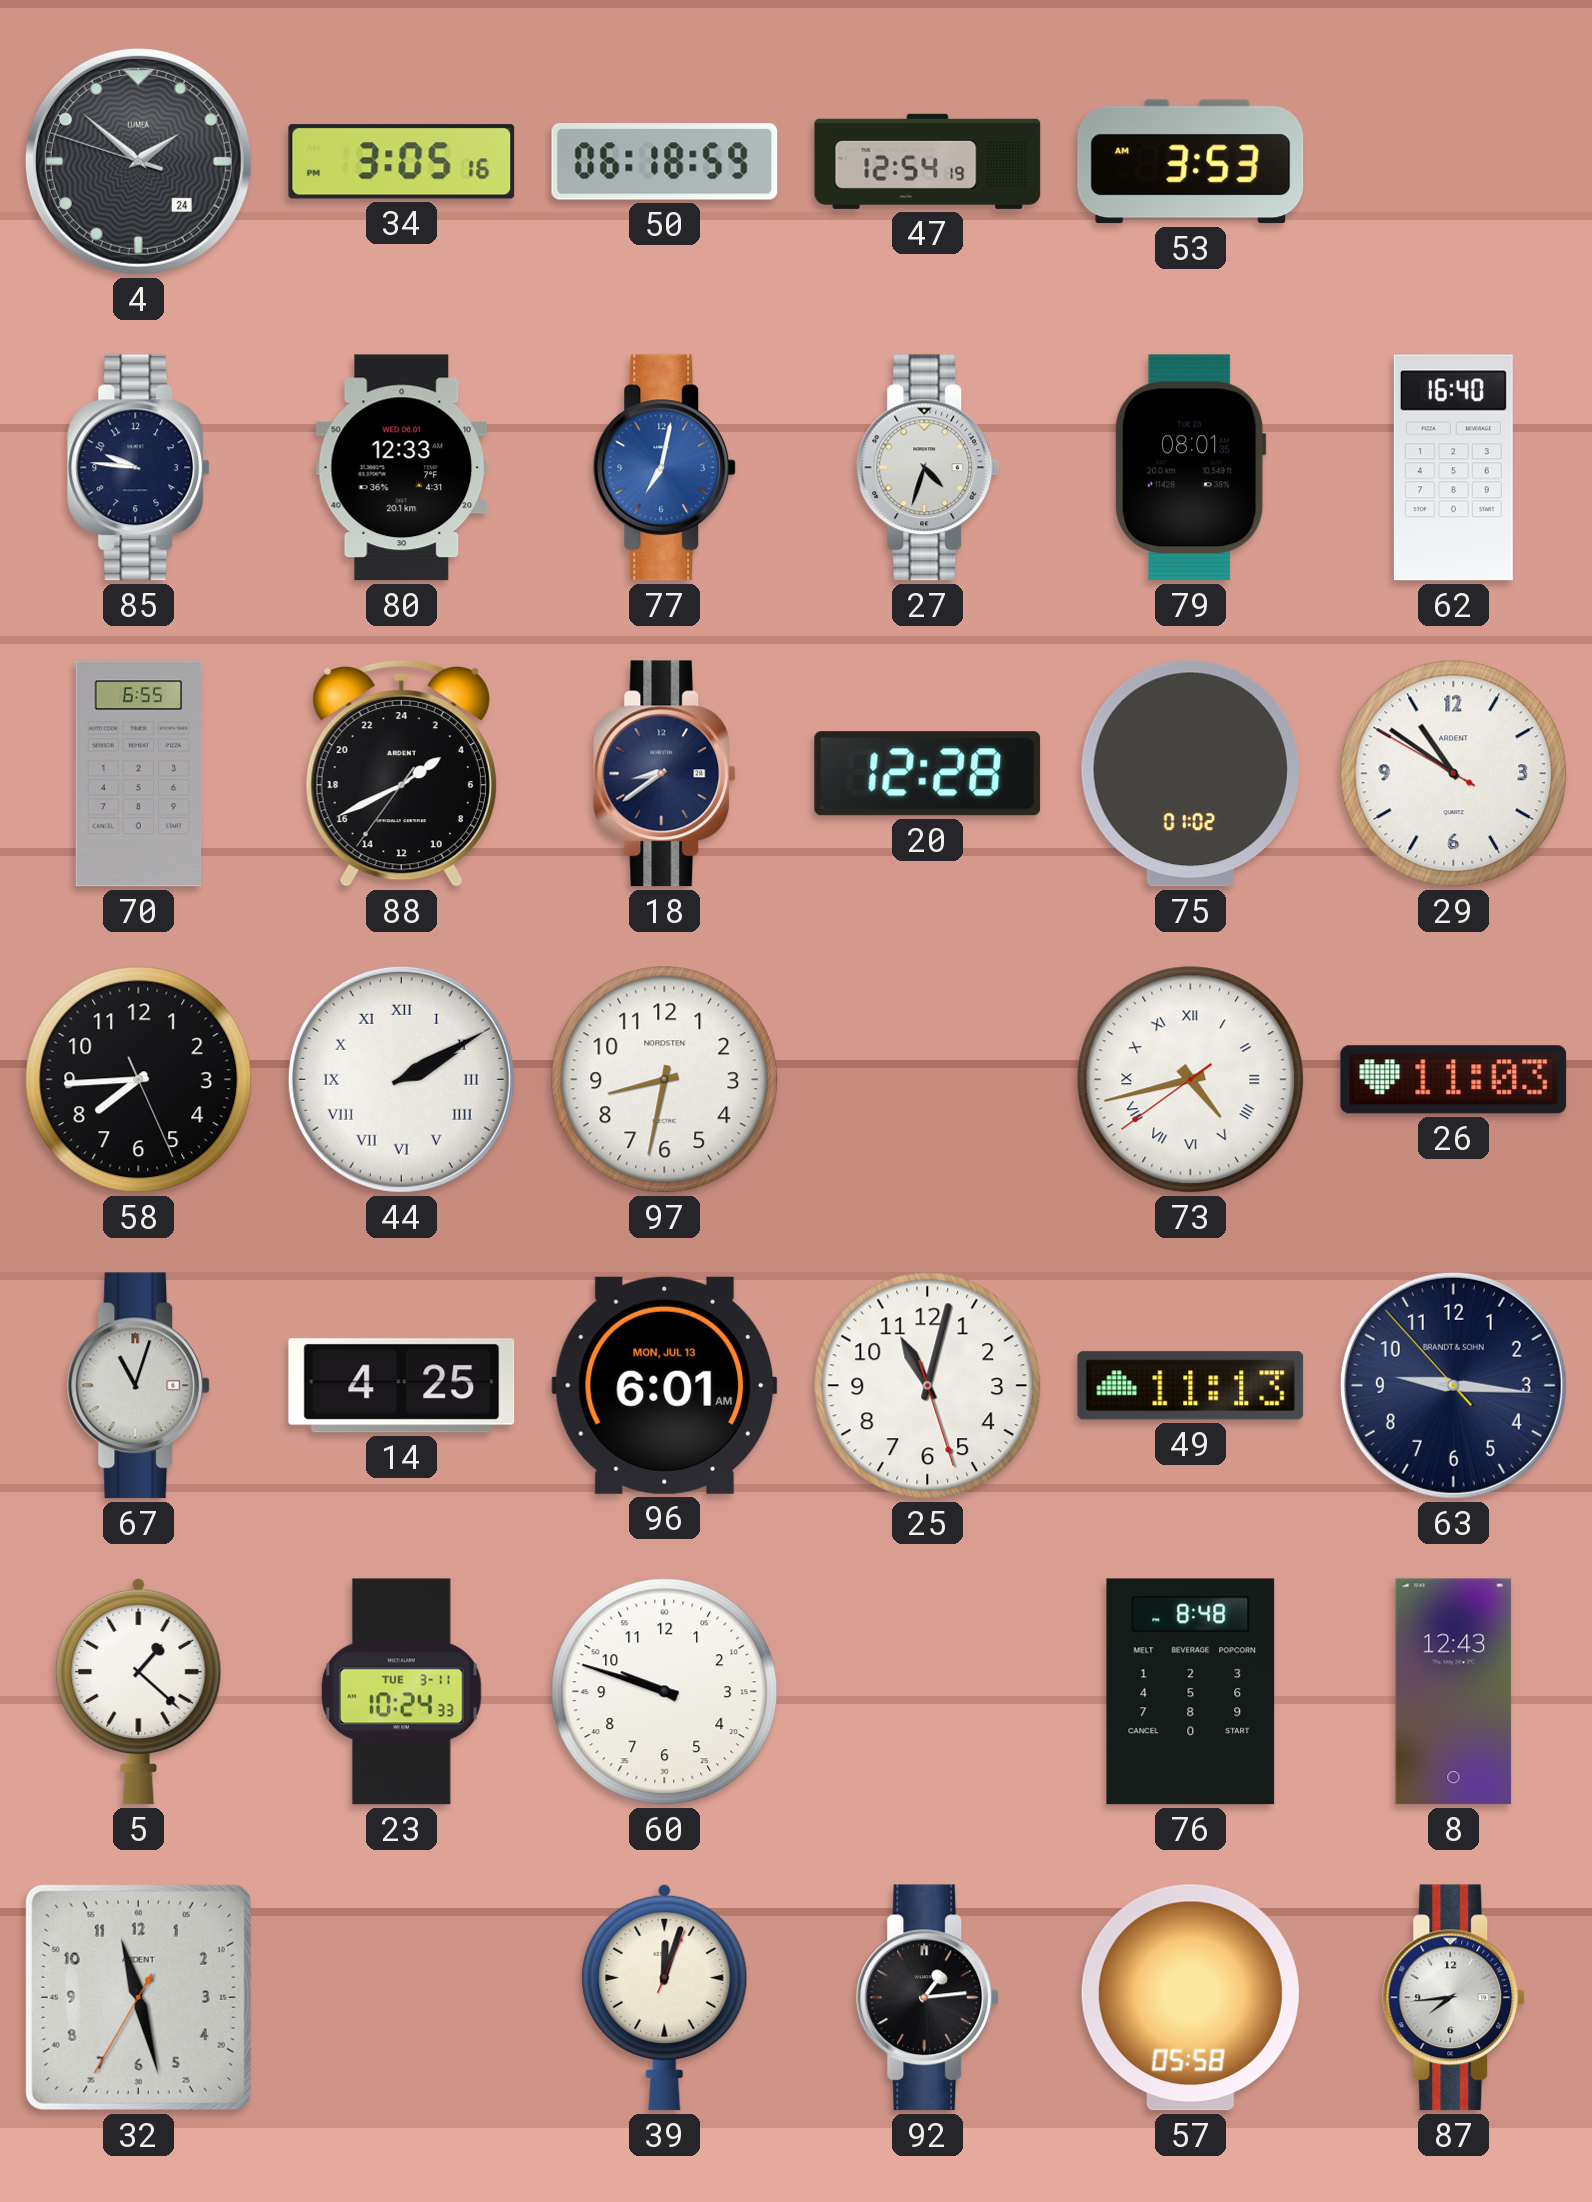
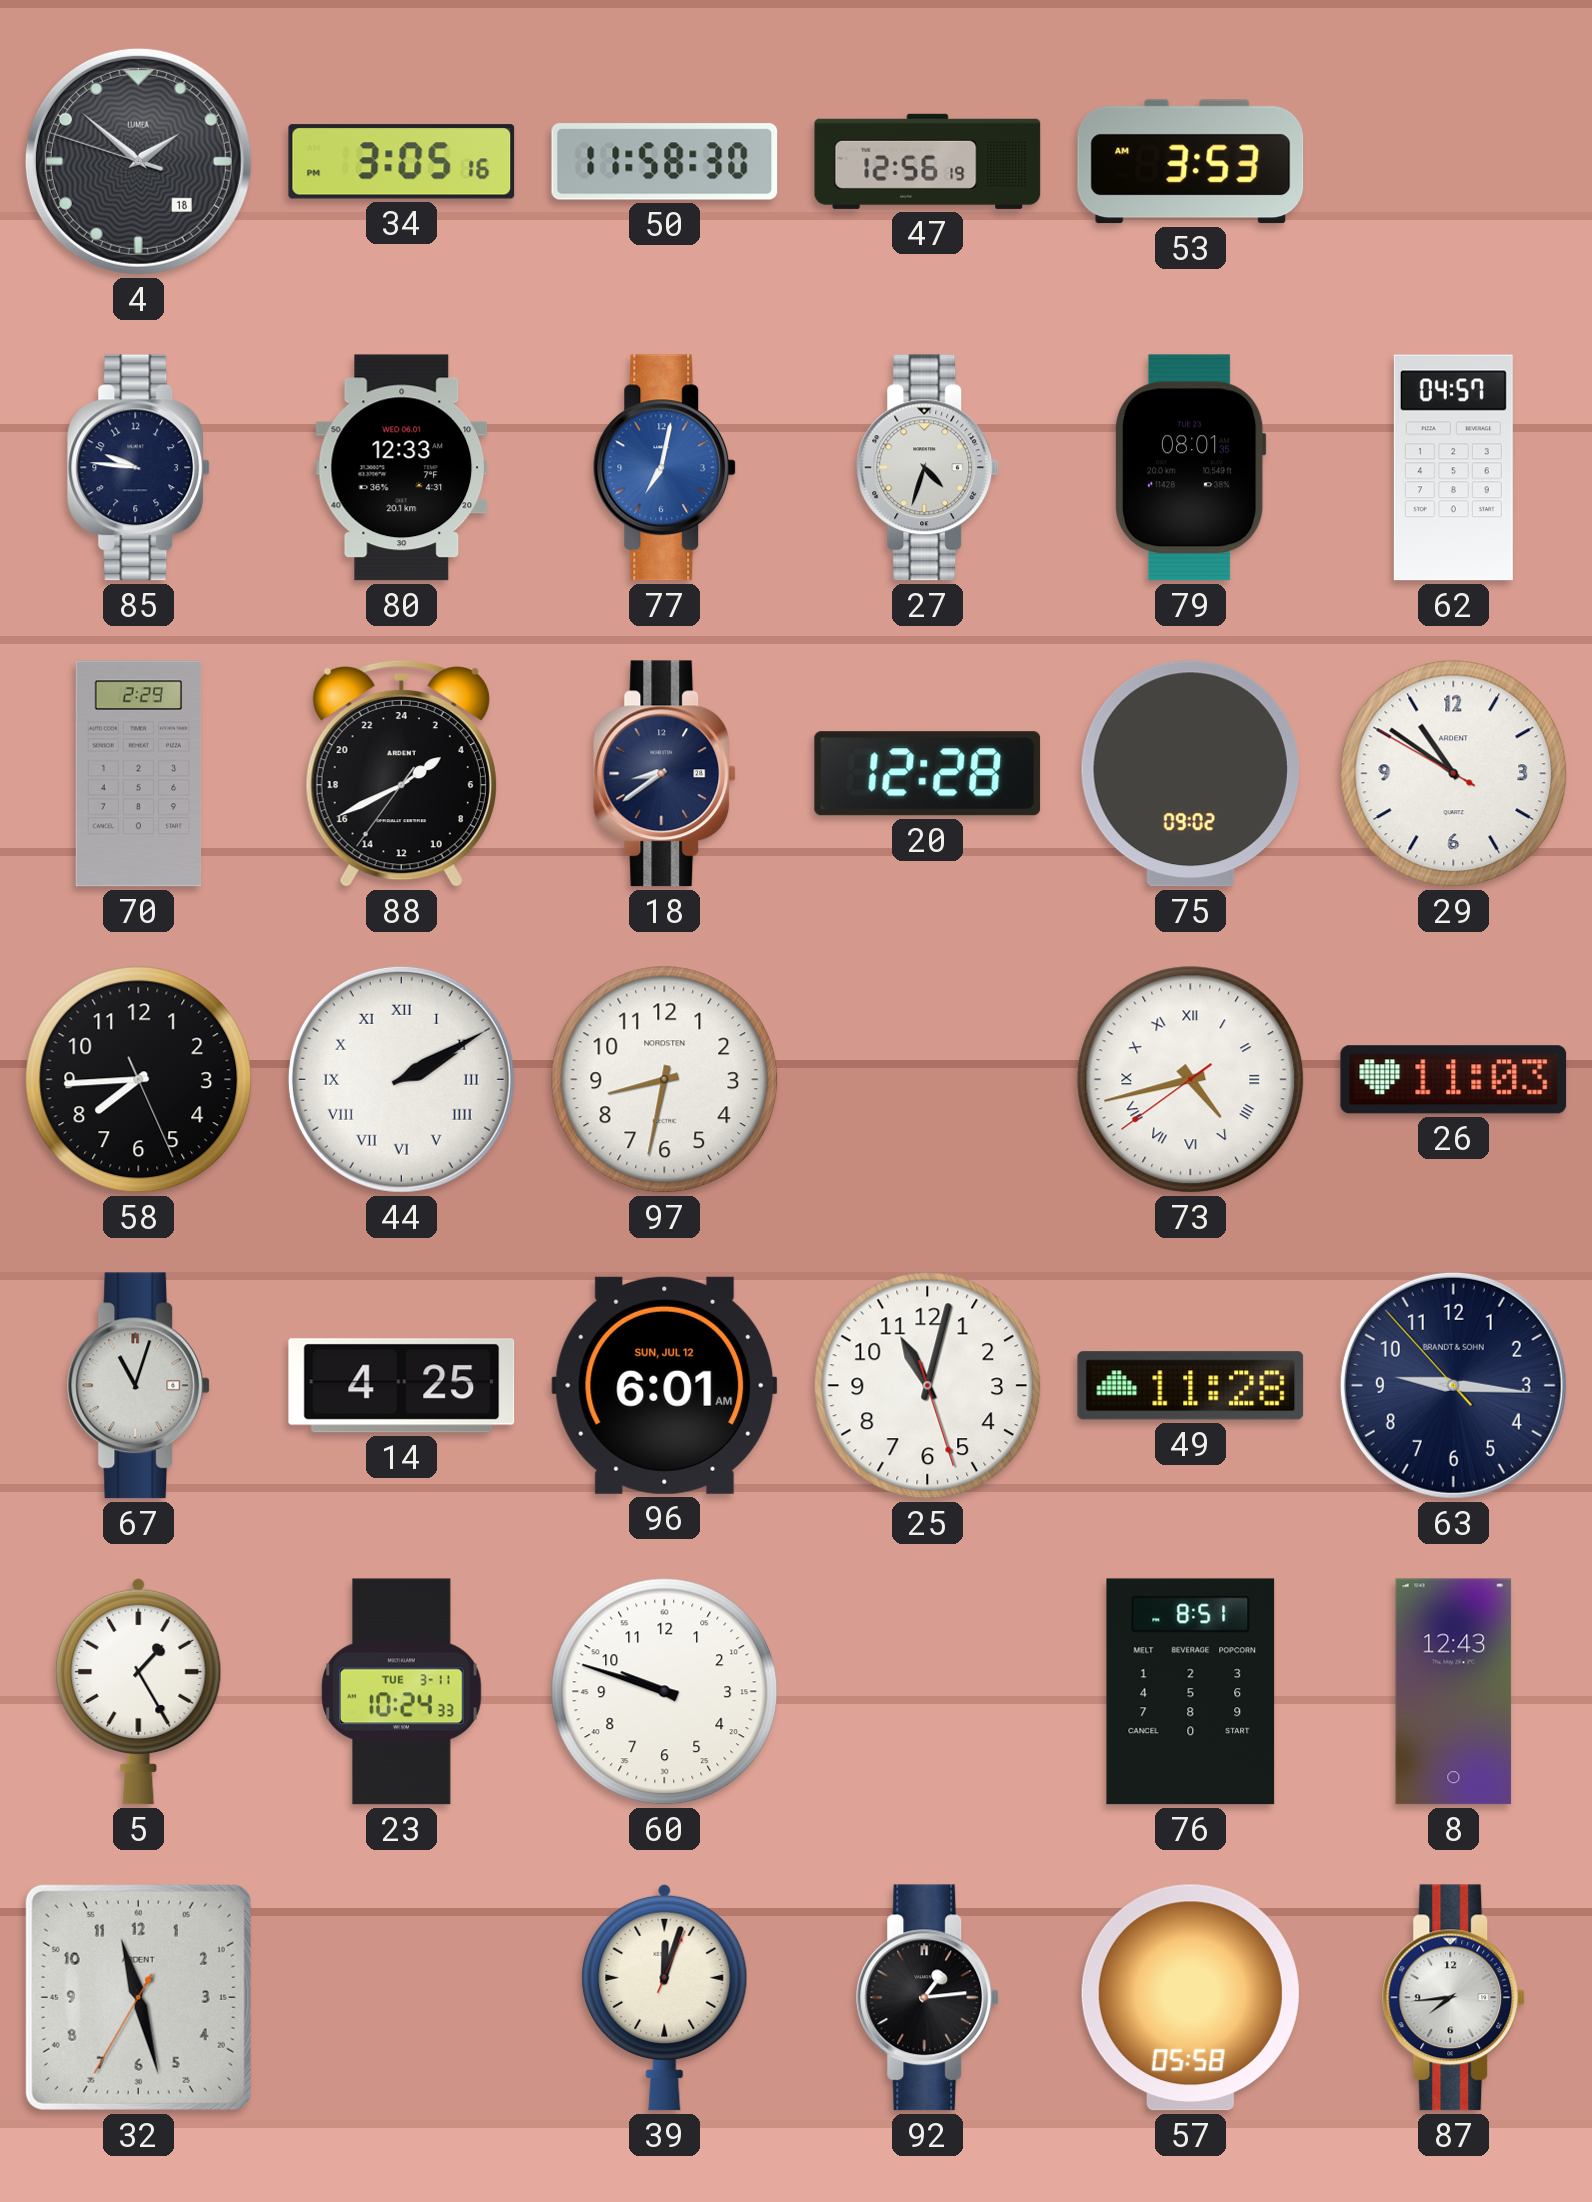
4 date: 24 -> 18
50: 06:18 -> 11:58
47: 12:54 -> 12:56
62: 16:40 -> 04:57
70: 6:55 -> 2:29
75: 01:02 -> 09:02
96 date: MON, JUL 13 -> SUN, JUL 12
49: 11:13 -> 11:28
5: 1:22 -> 1:25
76: 8:48 -> 8:51
